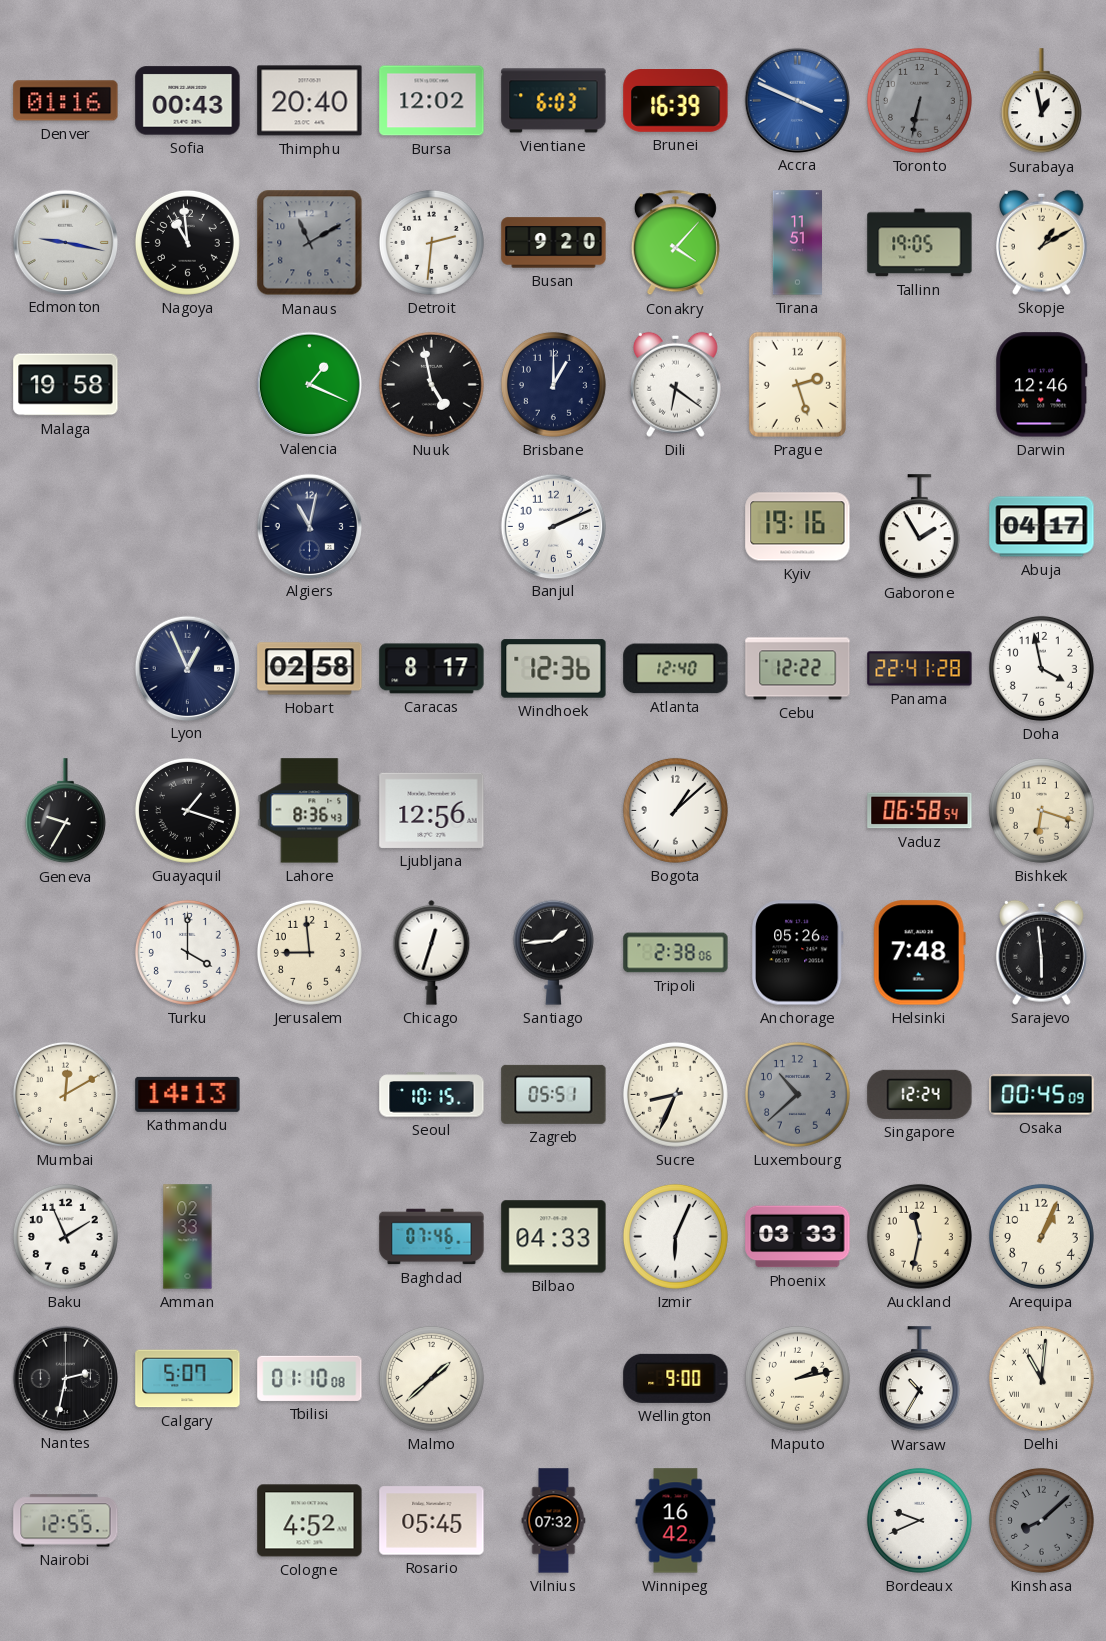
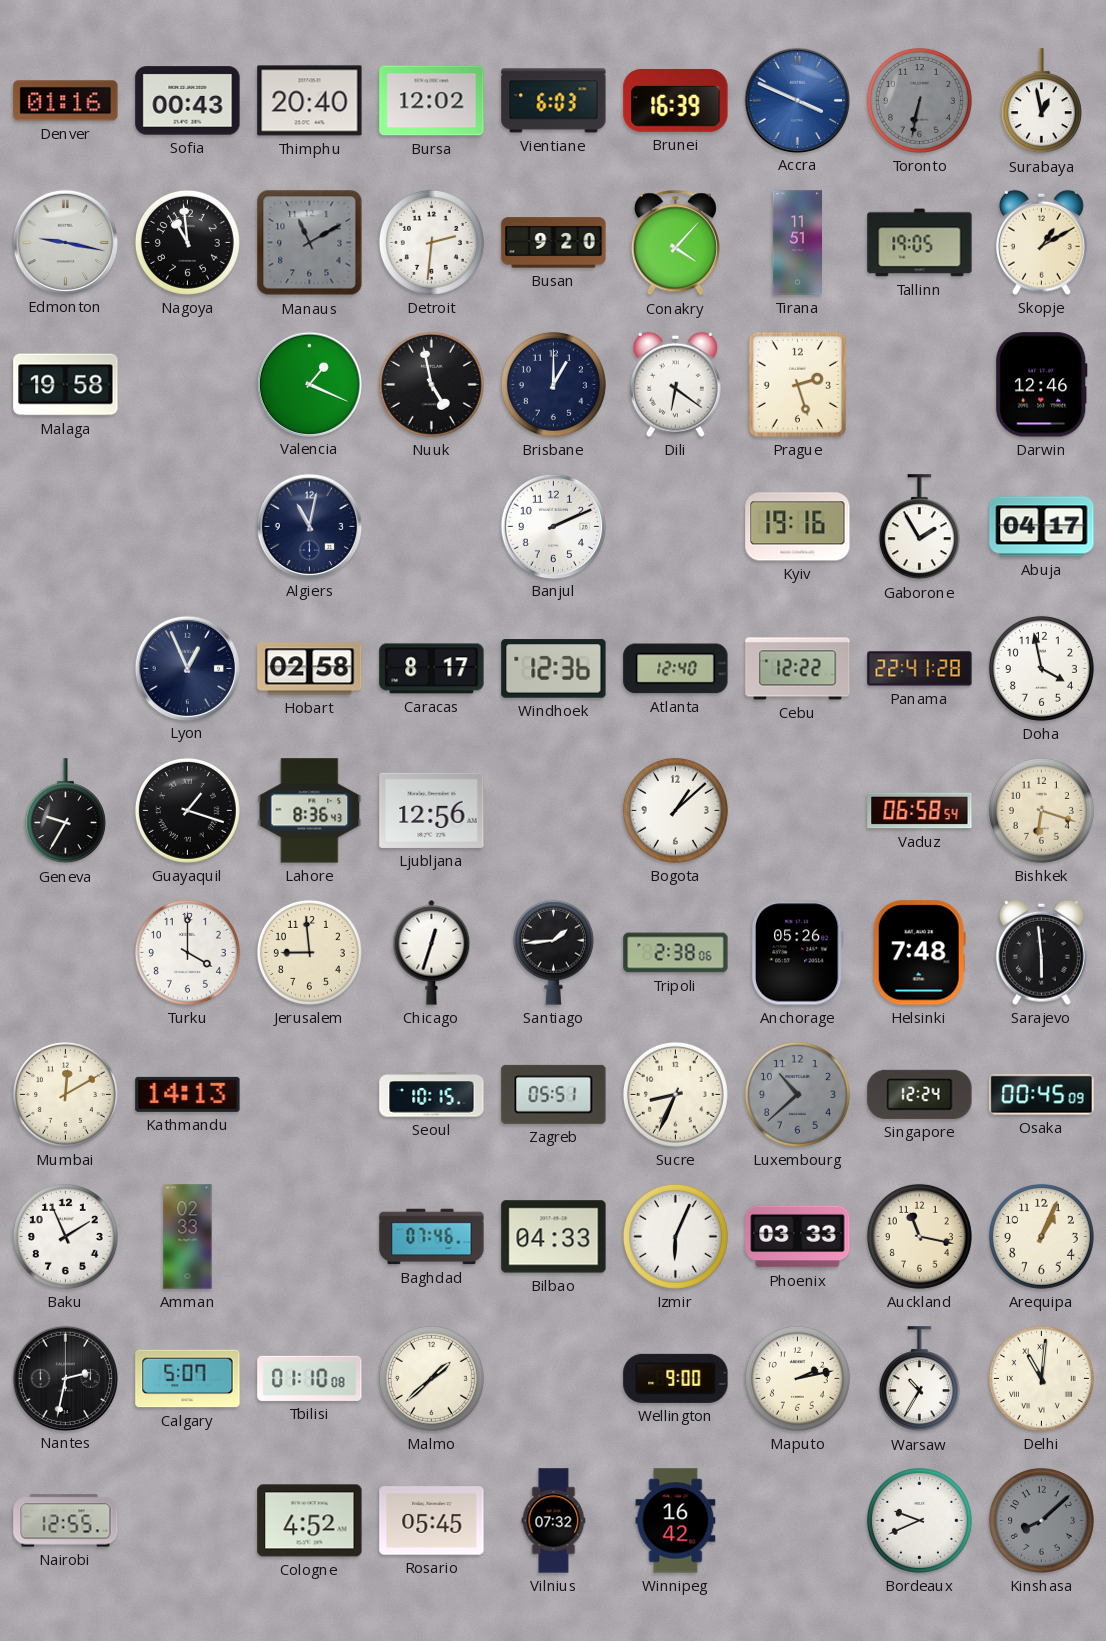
Auckland: 11:32 -> 11:17
